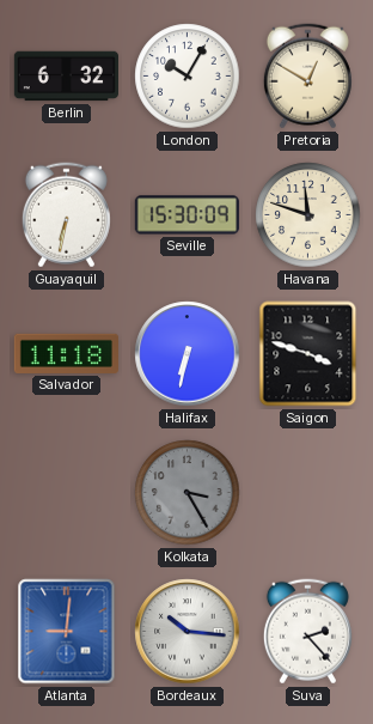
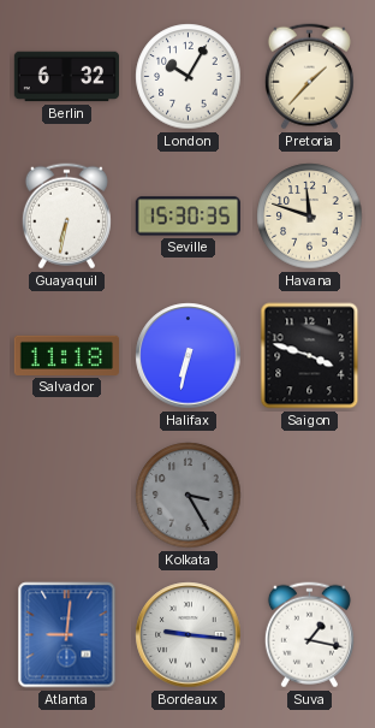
Pretoria: 12:50 -> 1:37
Seville: 15:30:09 -> 15:30:35
Bordeaux: 10:16 -> 9:16
Suva: 2:23 -> 1:17
